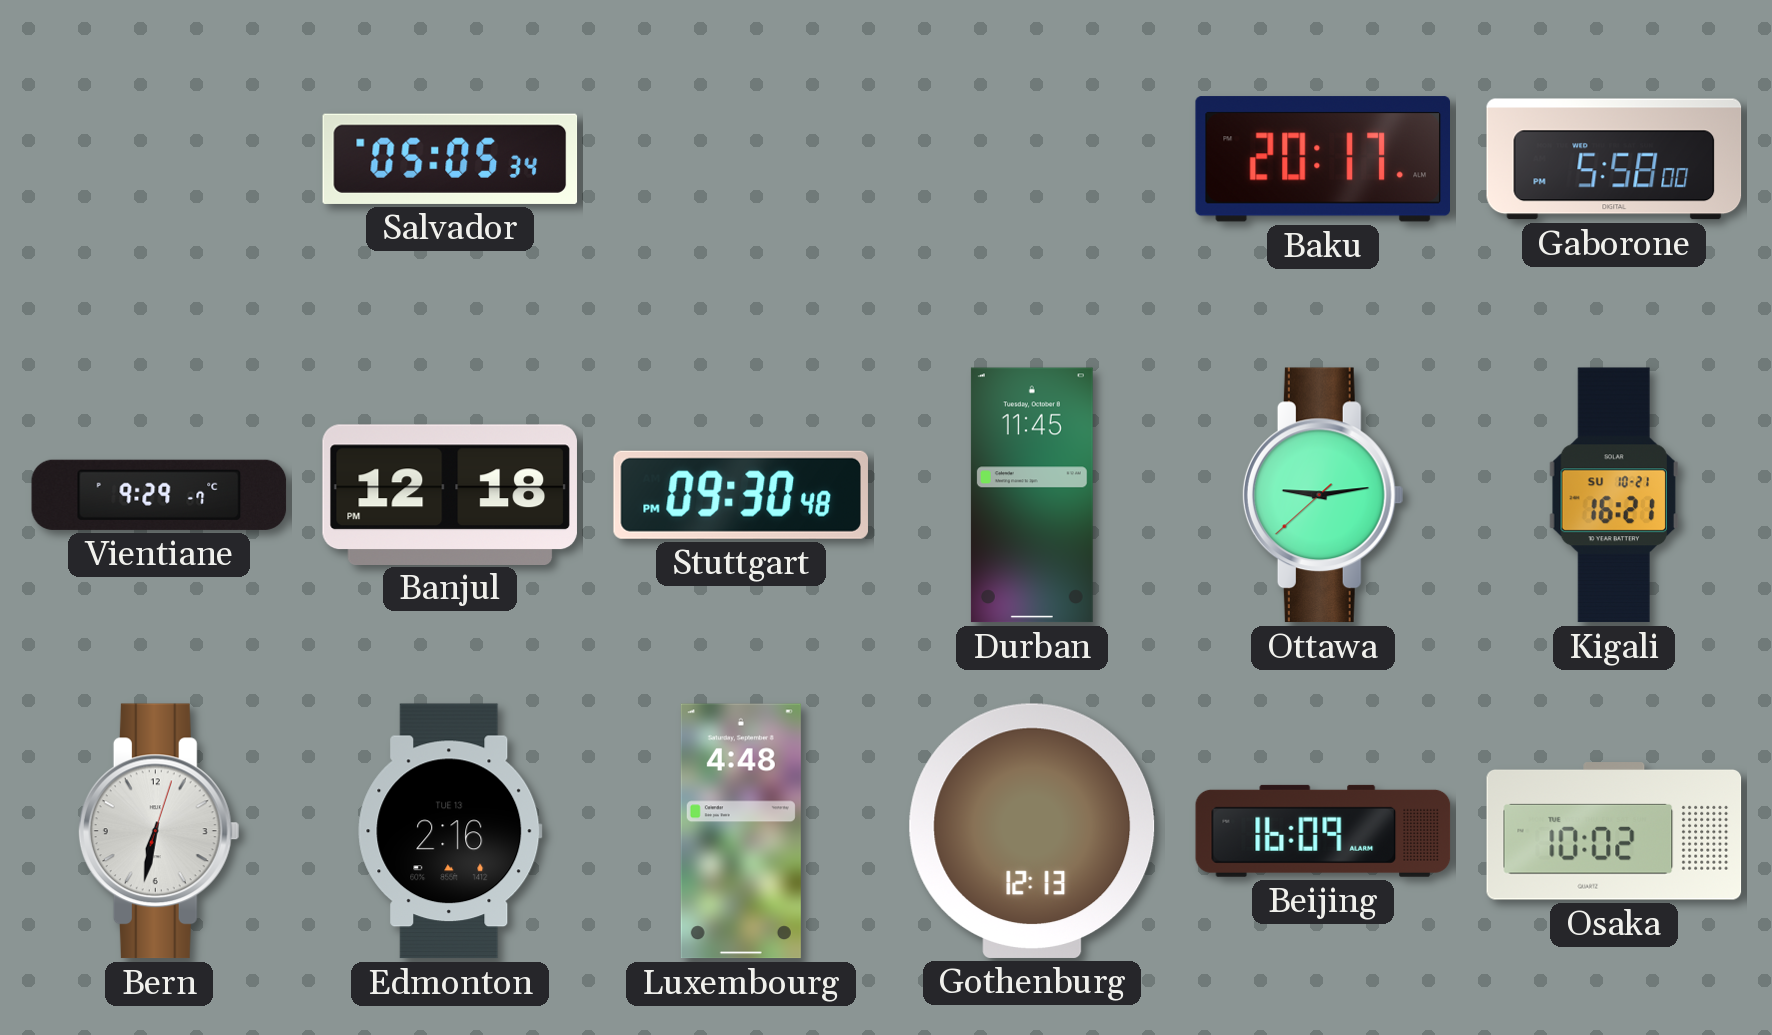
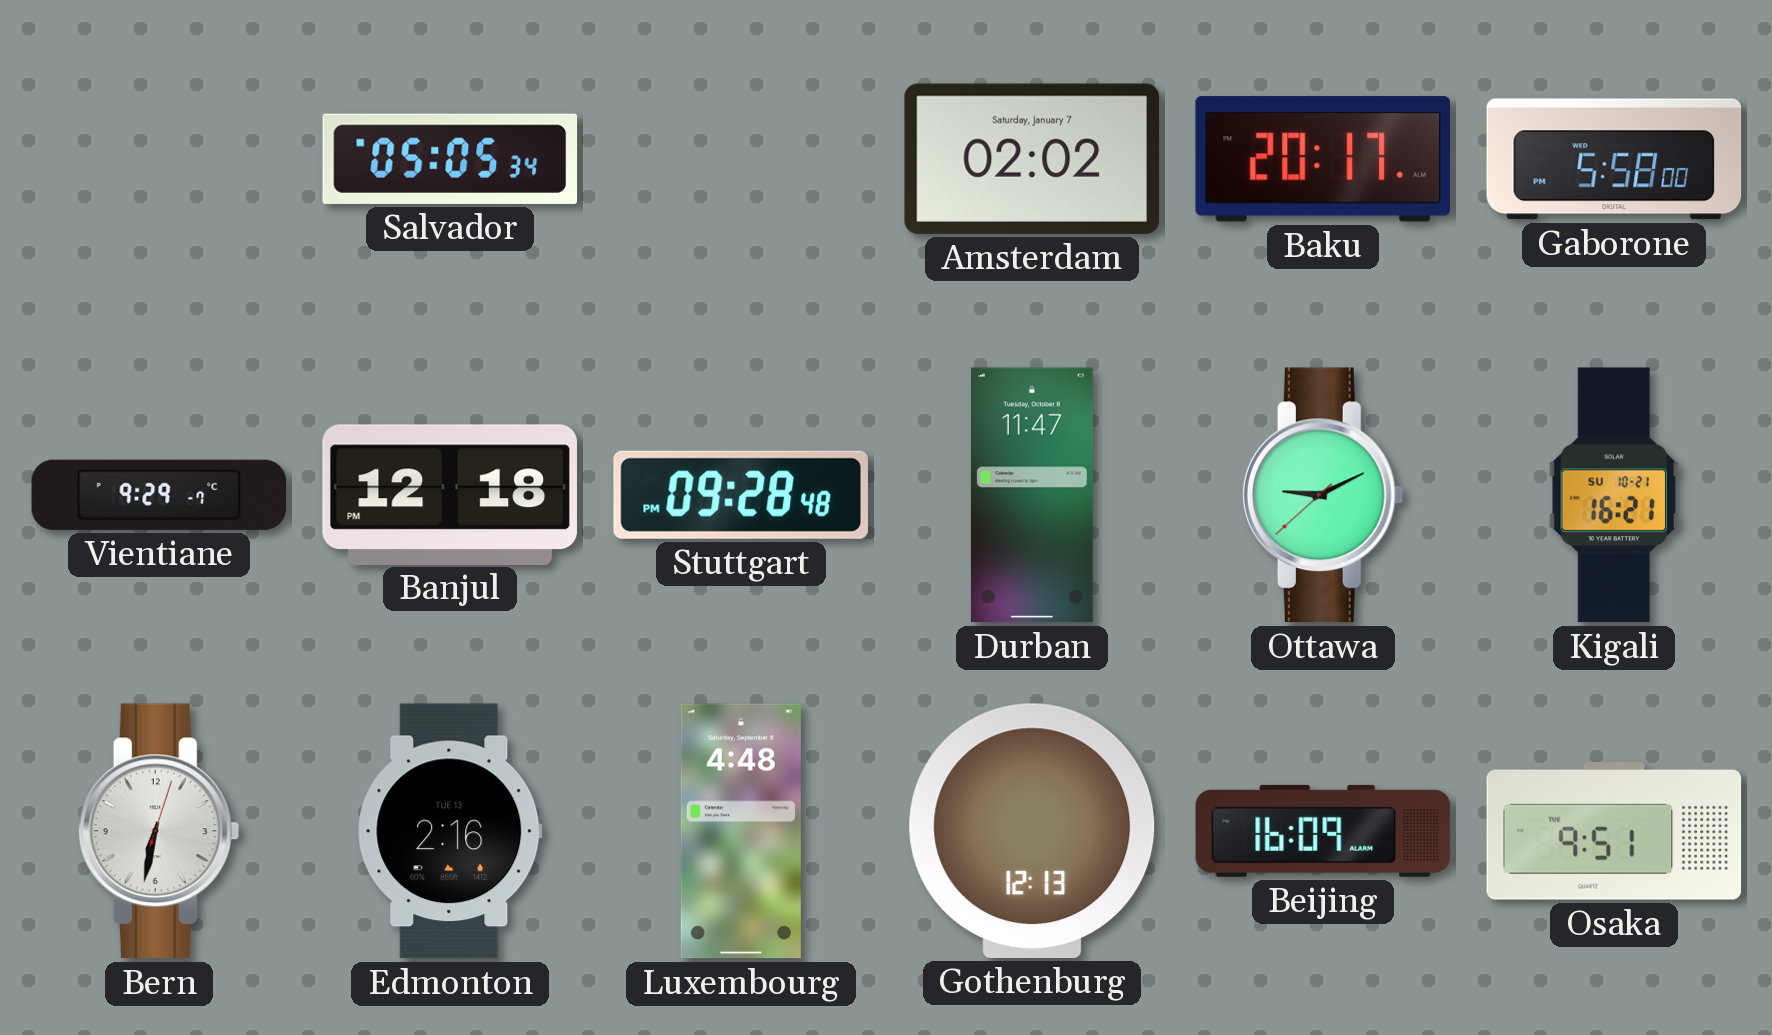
Amsterdam: none -> 02:02
Stuttgart: 09:30 -> 09:28
Durban: 11:45 -> 11:47
Ottawa: 9:13 -> 9:10
Osaka: 10:02 -> 9:51
